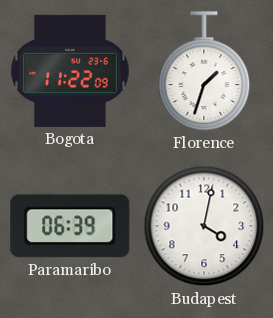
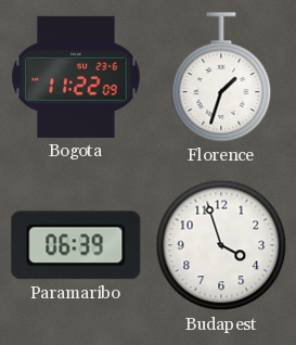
Budapest: 4:02 -> 3:57
